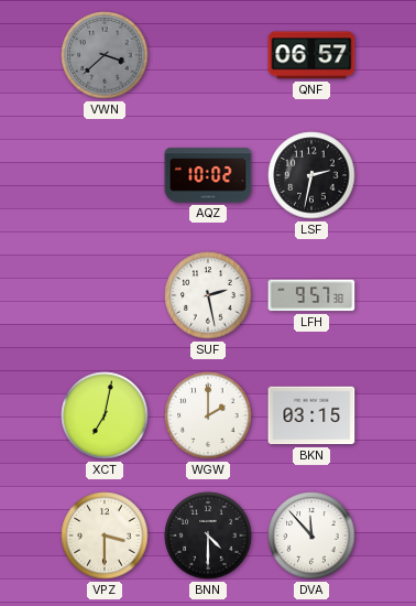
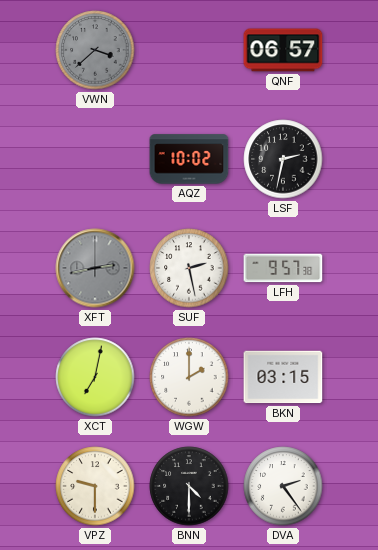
XFT: none -> 2:43
VPZ: 3:30 -> 9:30
DVA: 11:53 -> 2:24
